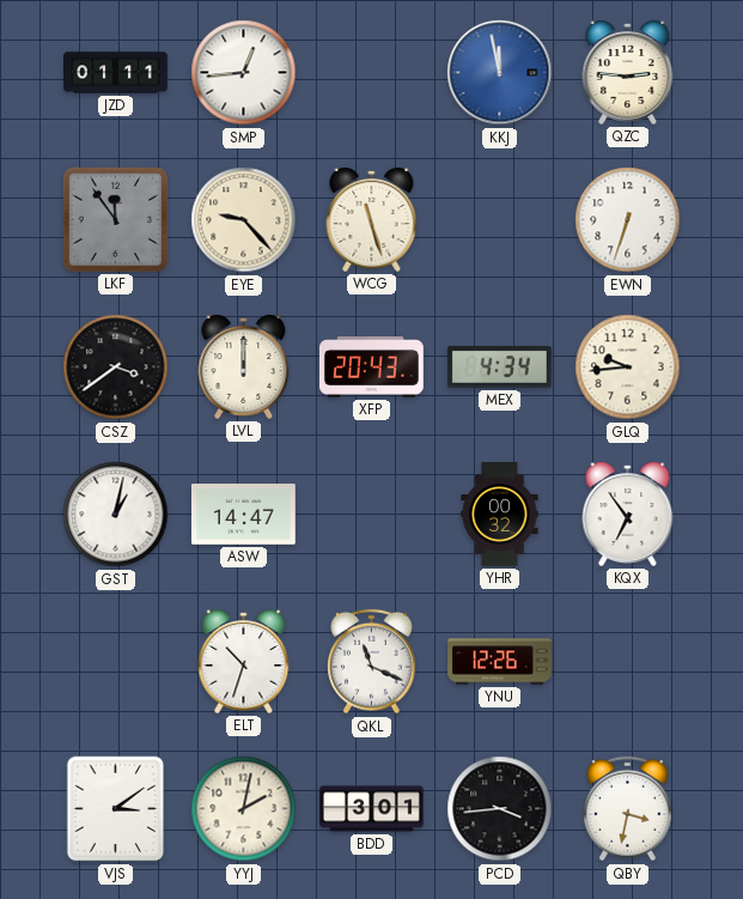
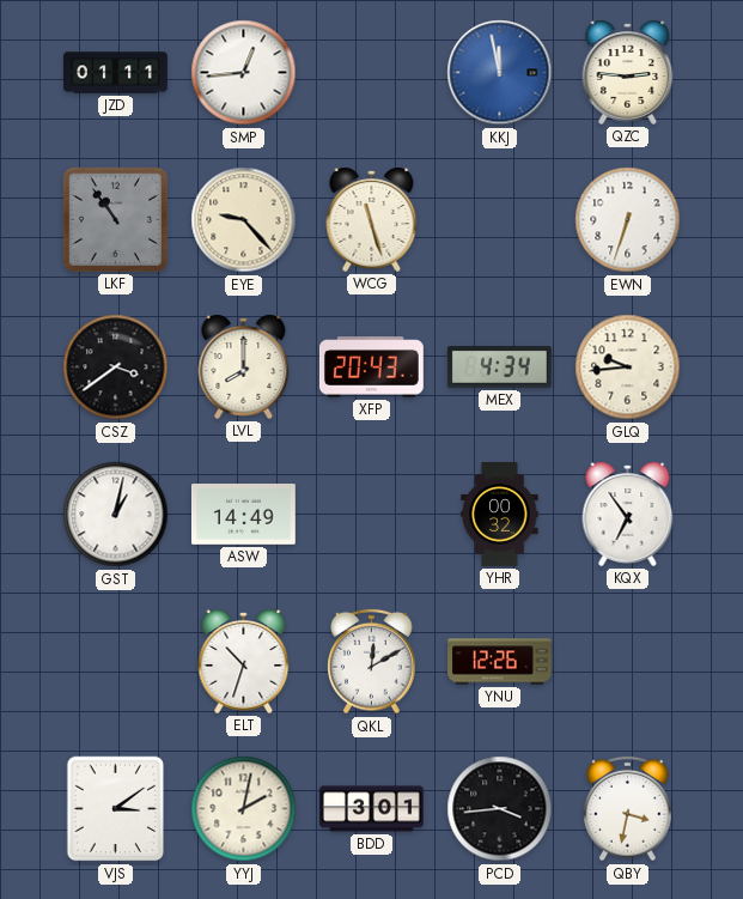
LKF: 11:54 -> 10:54
LVL: 12:00 -> 8:00
ASW: 14:47 -> 14:49
QKL: 11:19 -> 12:10
